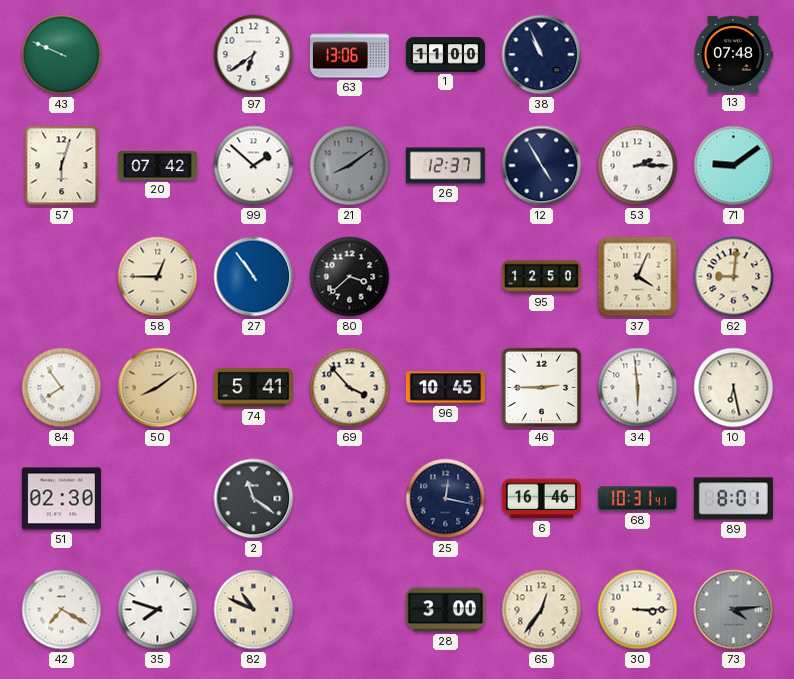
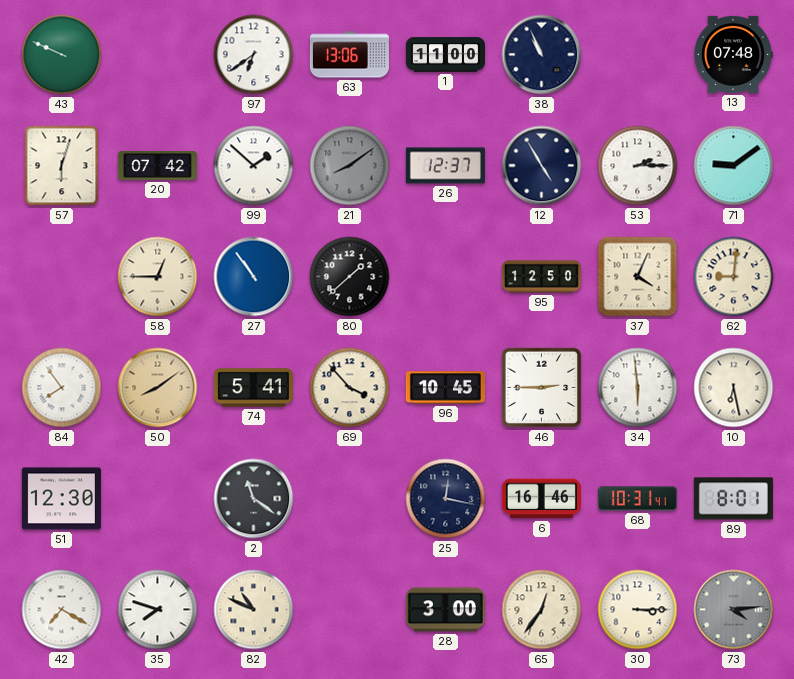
80: 3:38 -> 1:38
51: 02:30 -> 12:30
